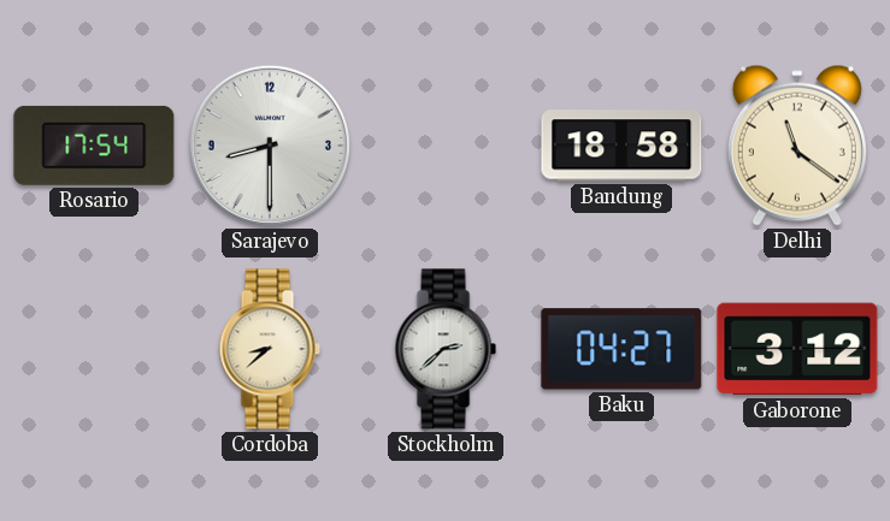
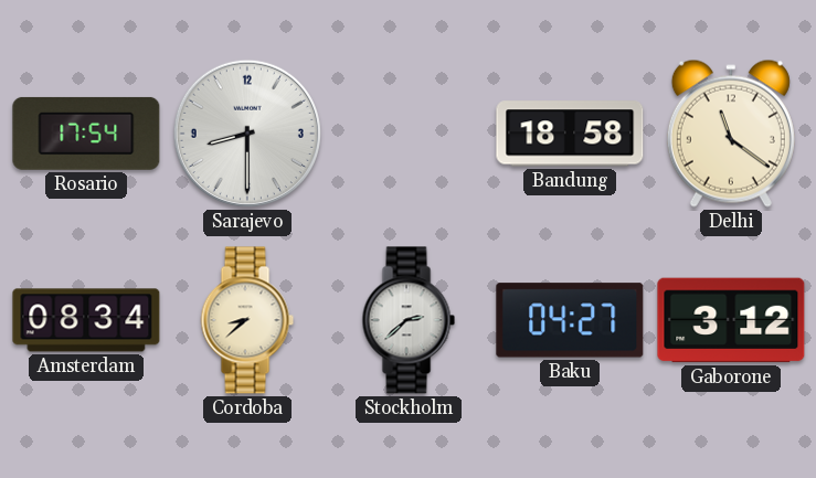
Amsterdam: none -> 08:34
